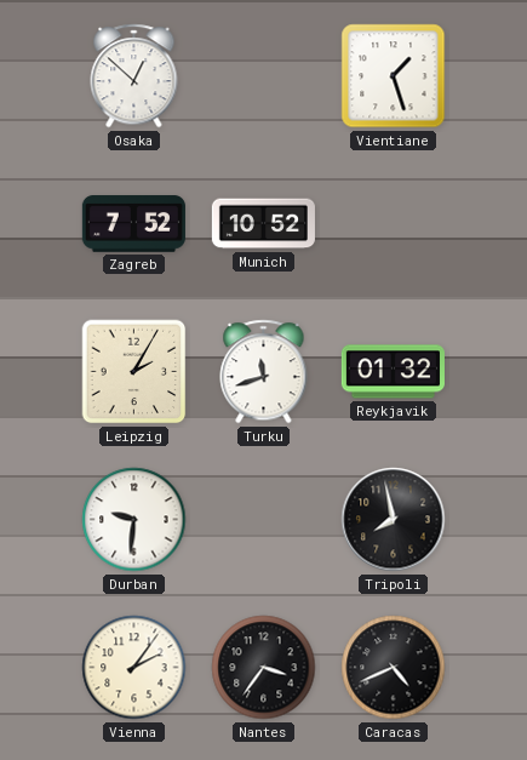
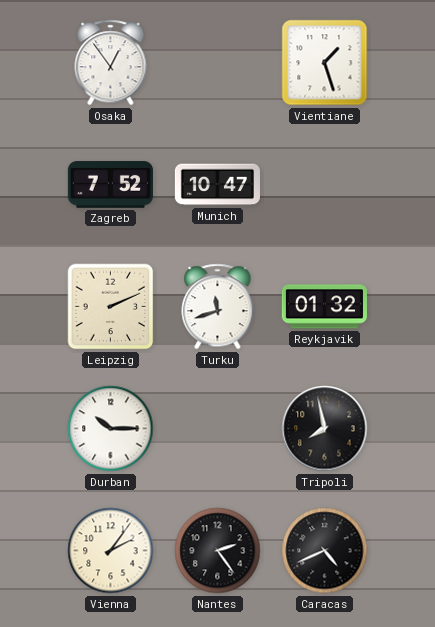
Osaka: 12:52 -> 12:54
Munich: 10:52 -> 10:47
Leipzig: 2:05 -> 2:11
Durban: 9:31 -> 10:15
Nantes: 3:36 -> 2:24
